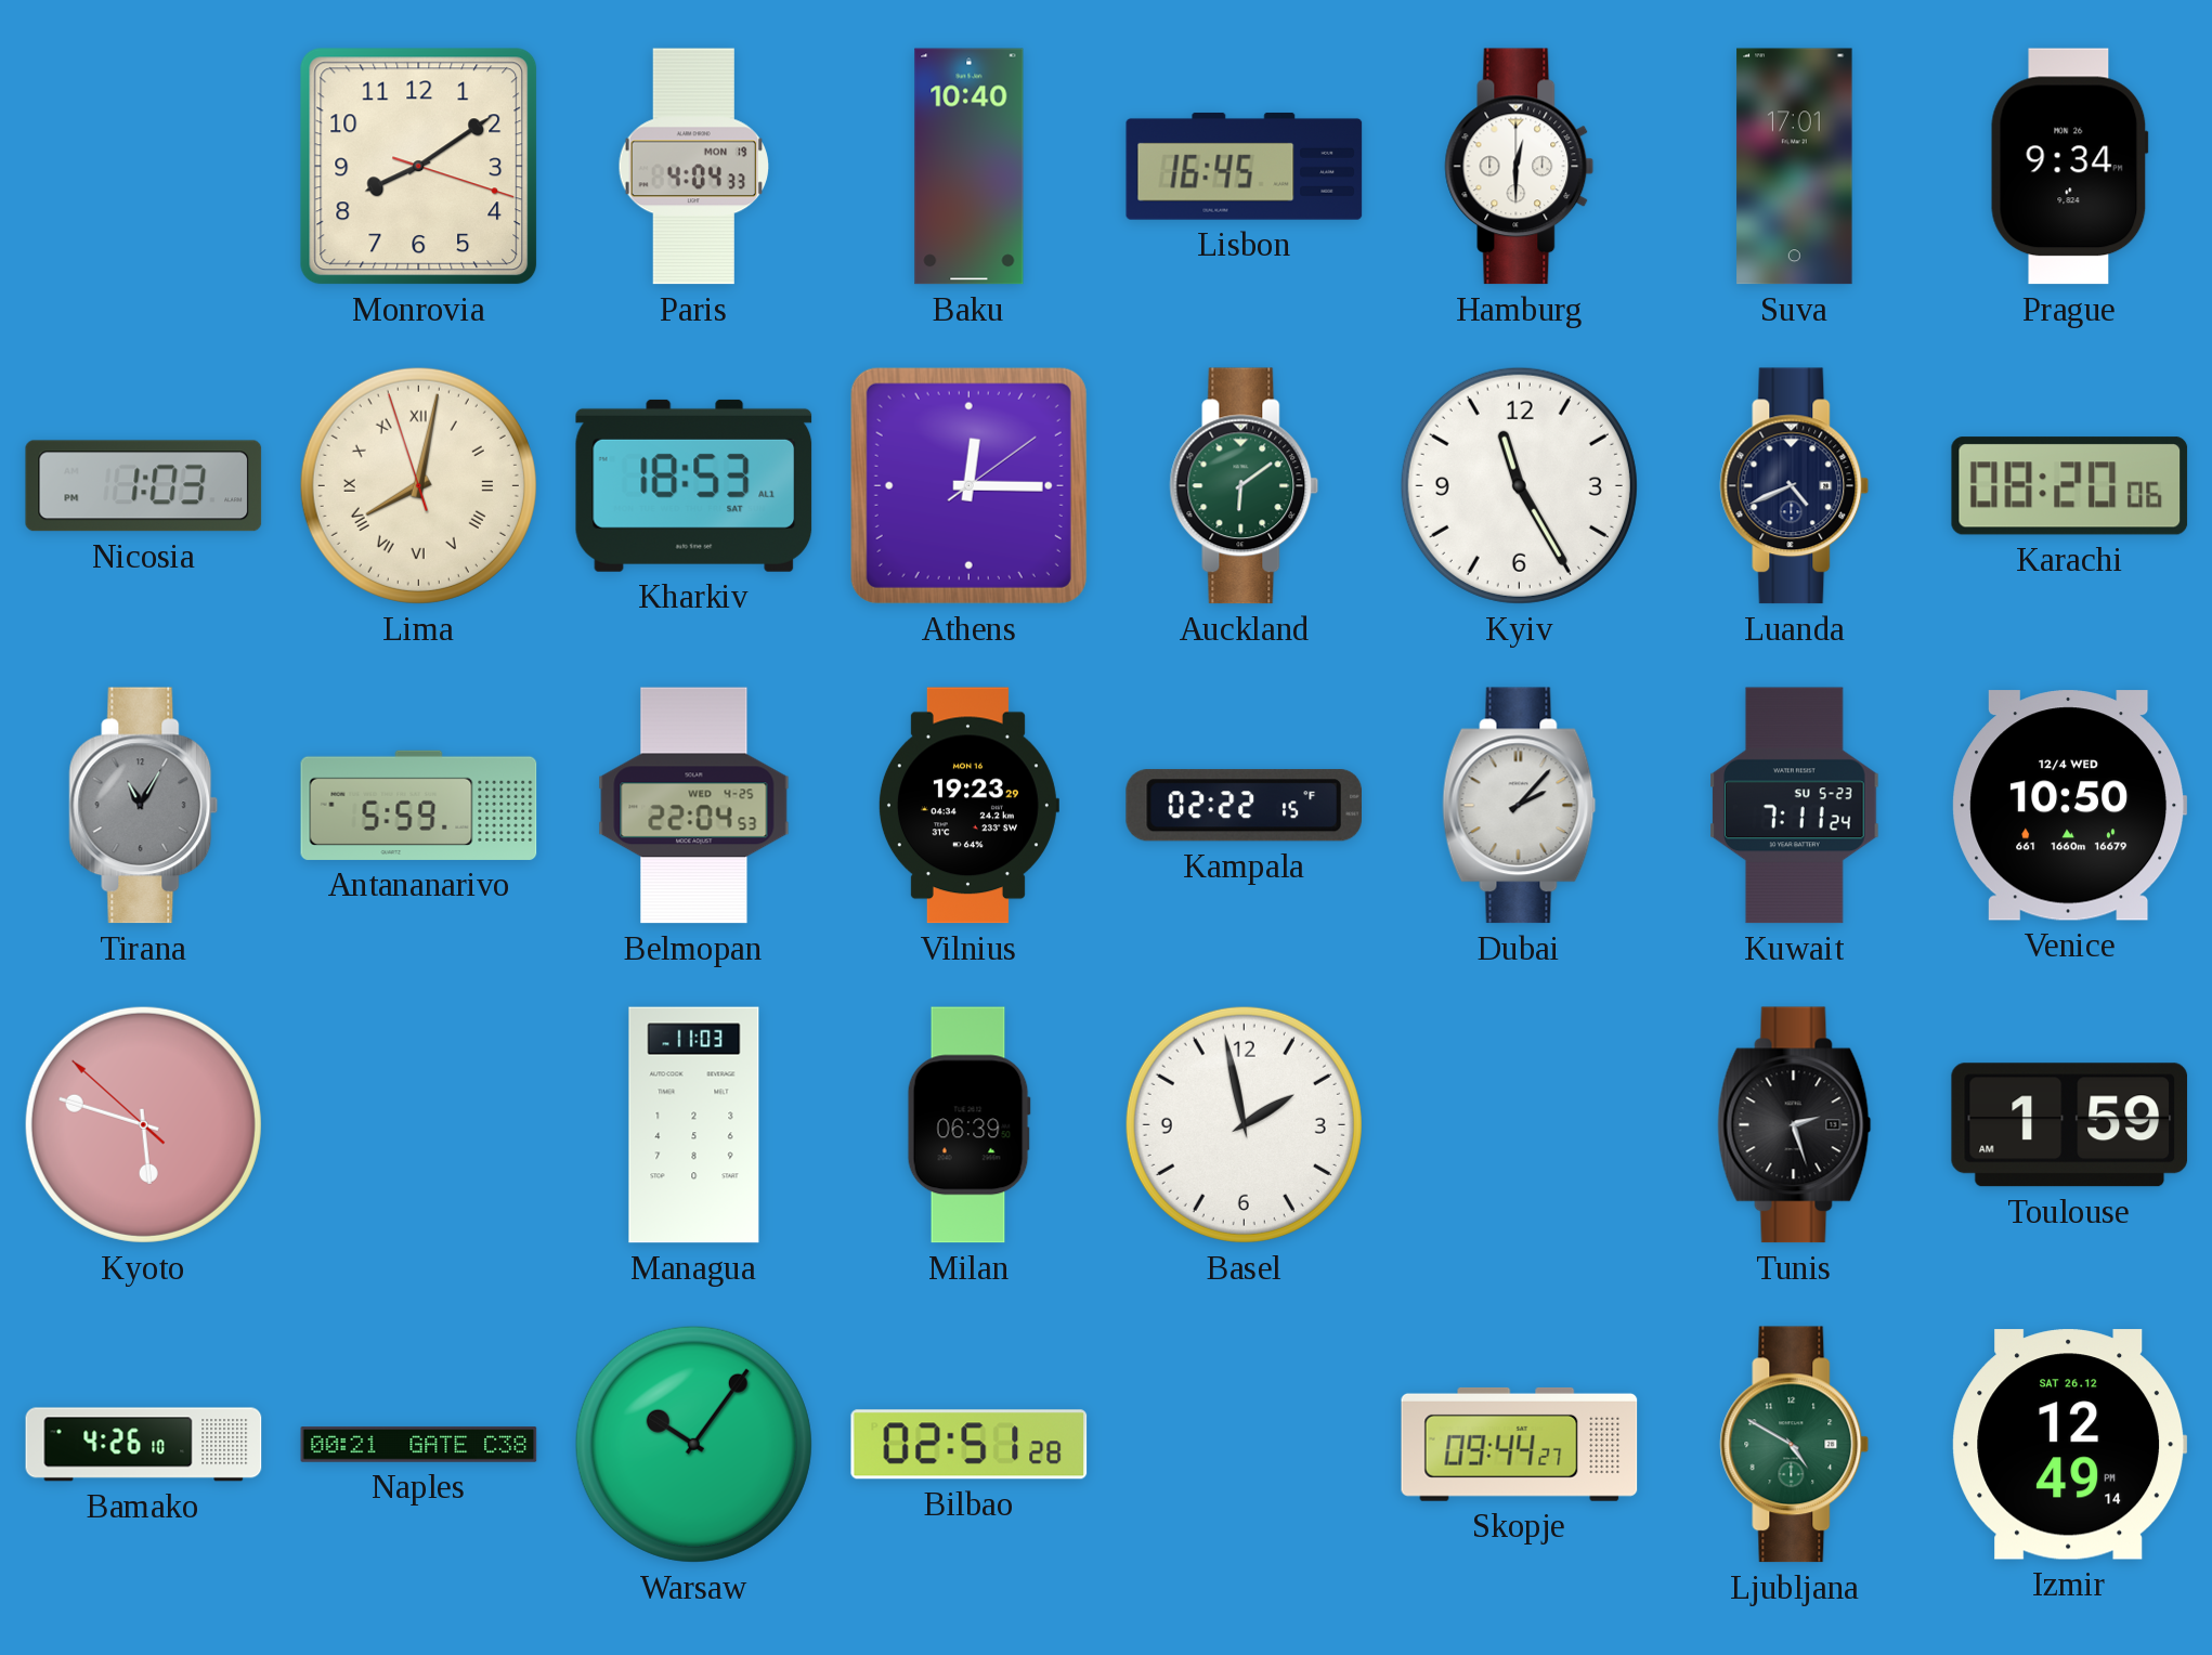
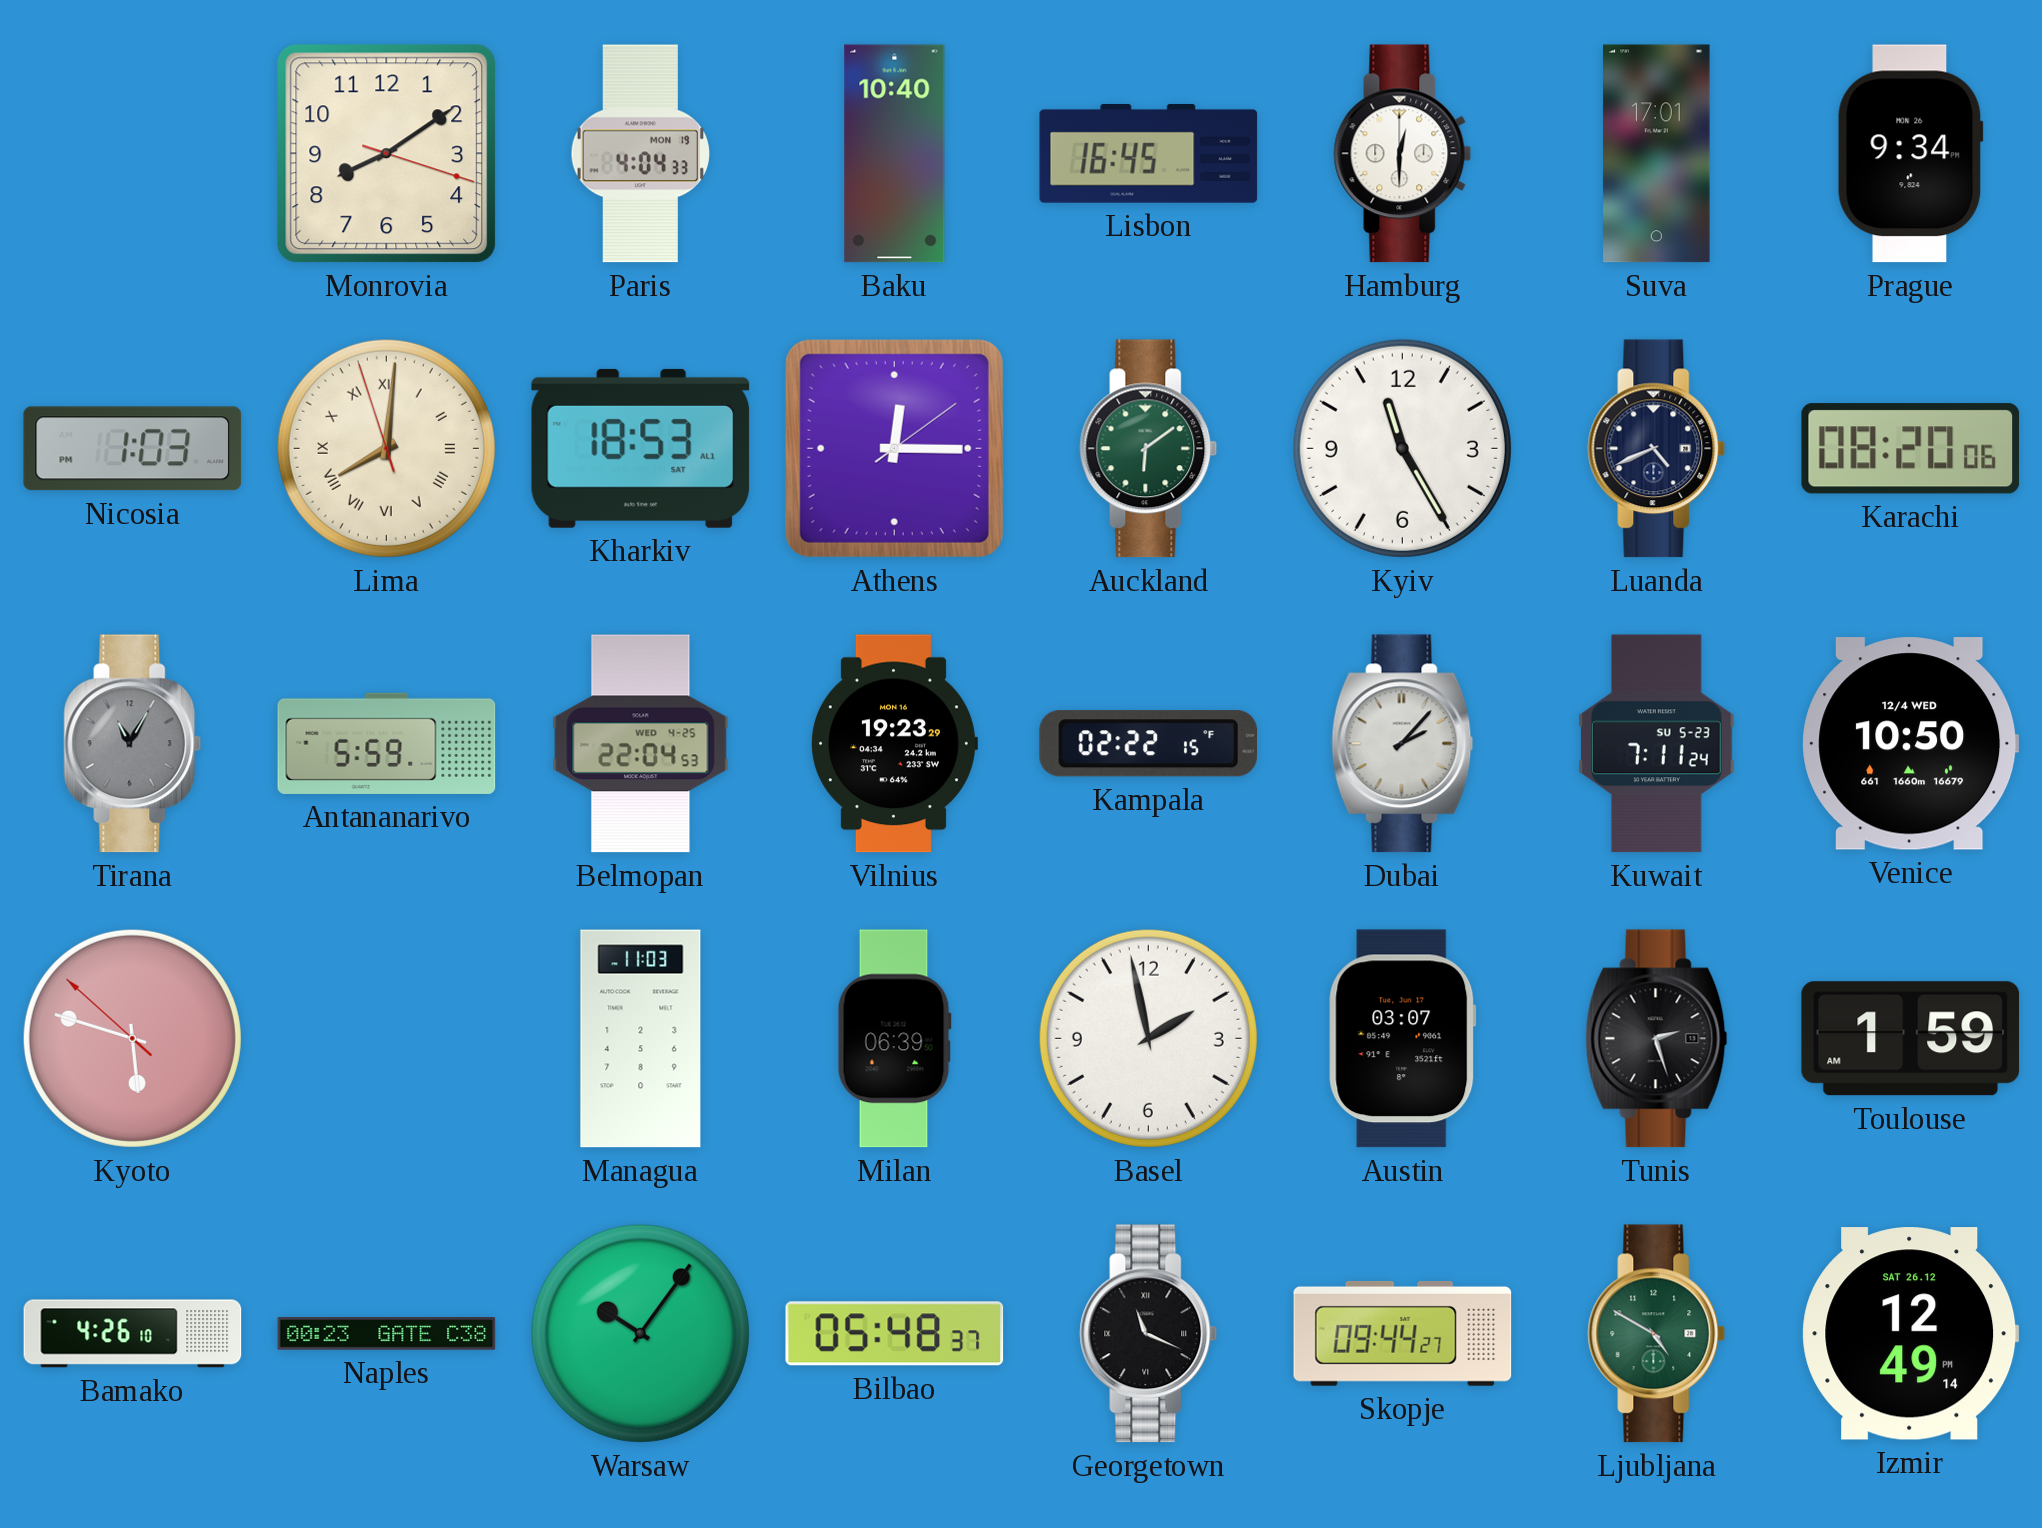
Lima: 8:01 -> 8:00
Austin: none -> 03:07
Naples: 00:21 -> 00:23
Bilbao: 02:51 -> 05:48
Georgetown: none -> 11:19
